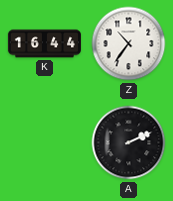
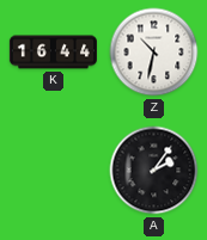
Z: 10:36 -> 10:32
A: 2:11 -> 2:06
